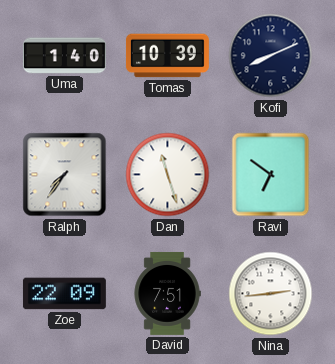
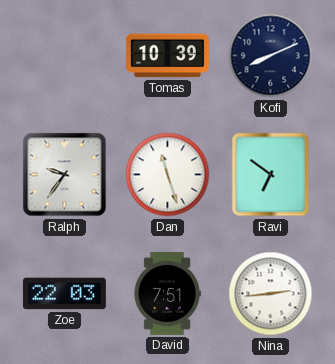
Uma: 1:40 -> none
Ralph: 7:36 -> 9:36
Zoe: 22:09 -> 22:03
